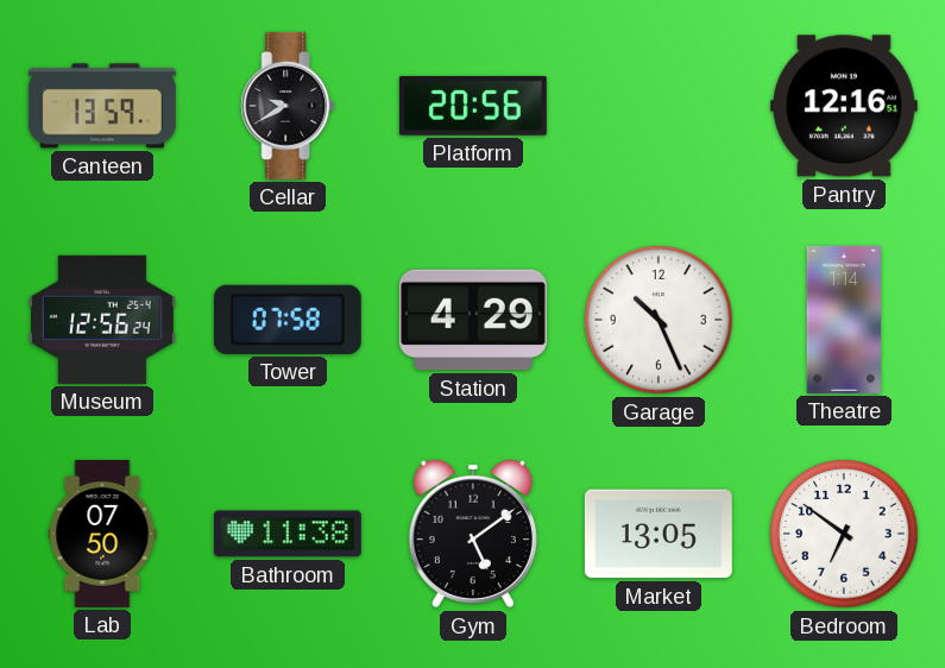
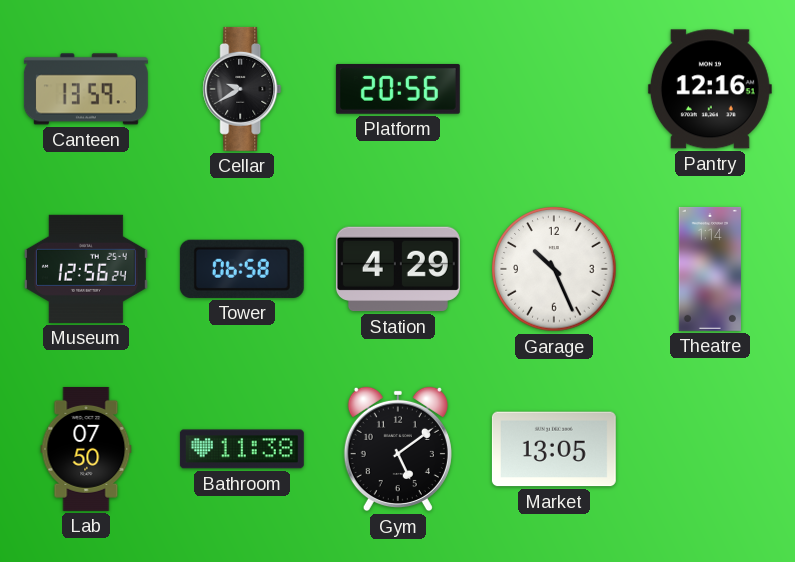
Tower: 07:58 -> 06:58
Bedroom: 6:51 -> none
